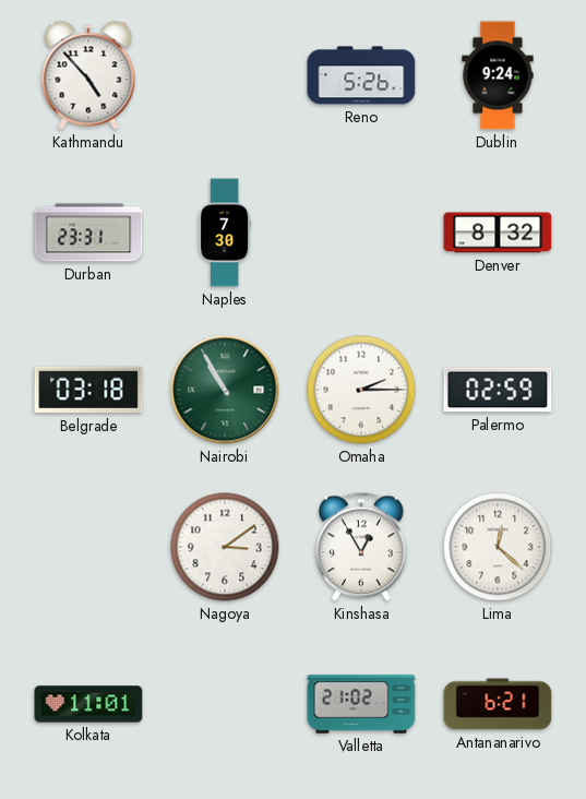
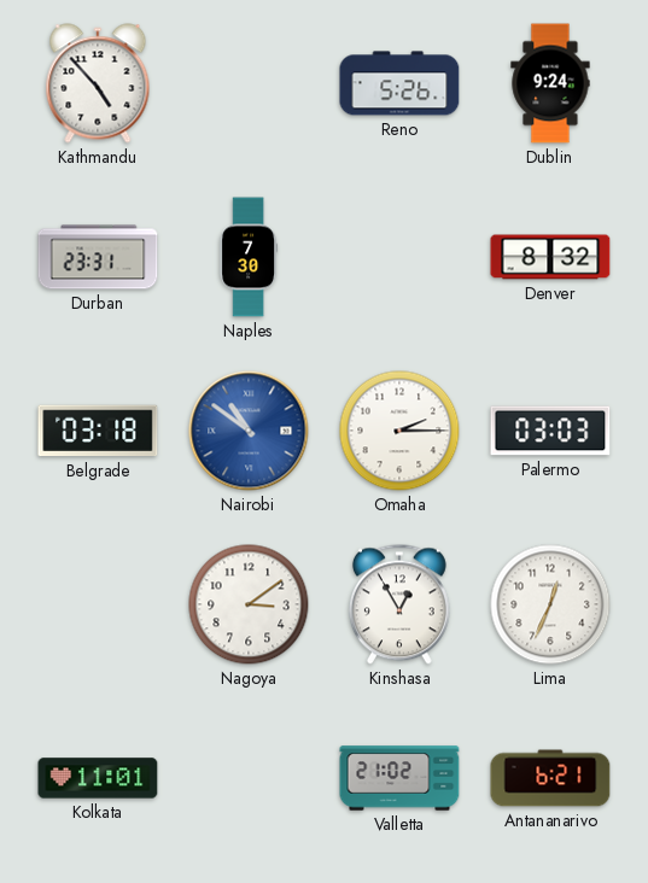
Nairobi: 10:55 -> 10:51
Nairobi dial: green -> blue
Palermo: 02:59 -> 03:03
Lima: 12:22 -> 12:34
